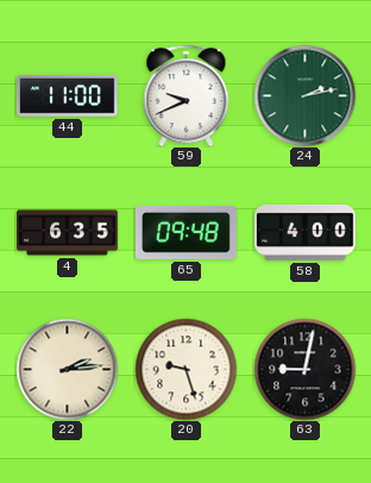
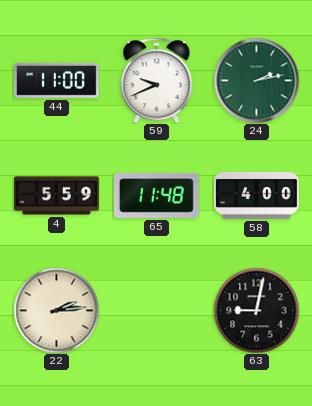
4: 6:35 -> 5:59
65: 09:48 -> 11:48
20: 9:27 -> none
